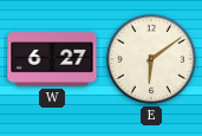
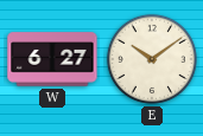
E: 6:09 -> 10:09
